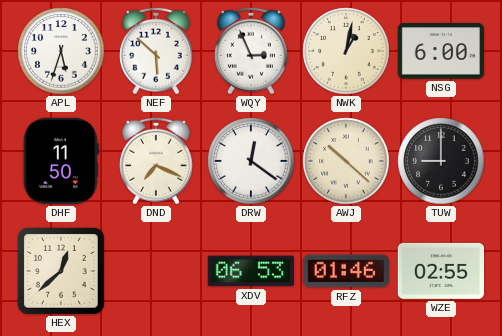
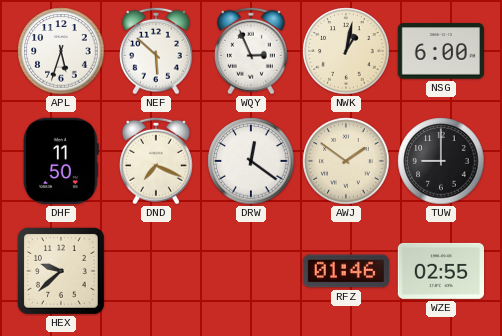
AWJ: 10:22 -> 1:51
HEX: 12:38 -> 9:38
XDV: 06:53 -> none
